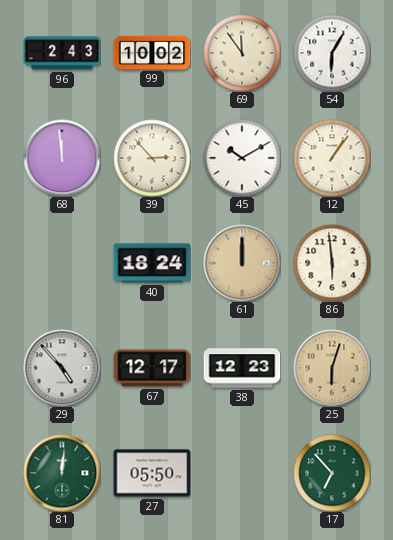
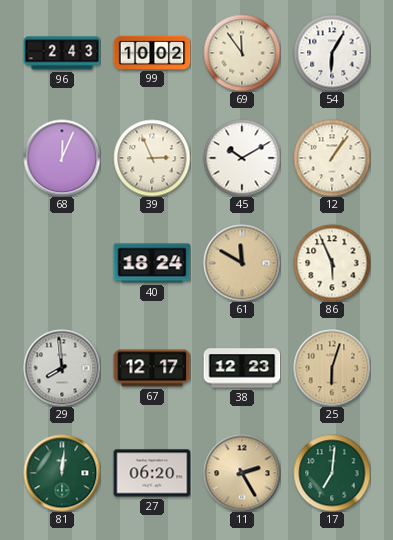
68: 11:59 -> 12:04
39: 2:53 -> 2:56
61: 12:00 -> 11:50
86: 5:59 -> 5:56
29: 4:53 -> 7:59
27: 05:50 -> 06:20
11: none -> 2:25
17: 6:53 -> 7:01
